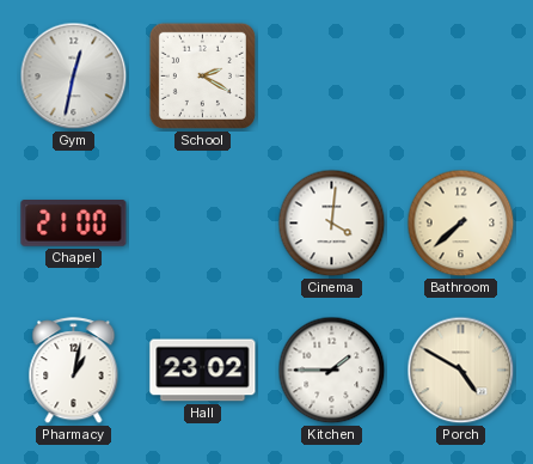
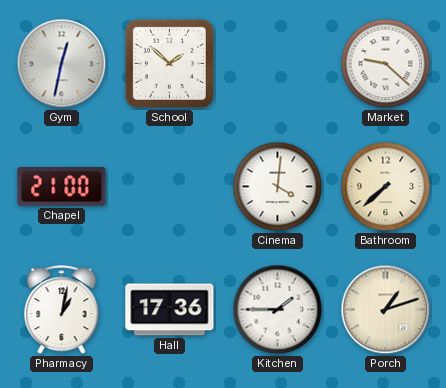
School: 2:20 -> 1:52
Market: none -> 9:22
Hall: 23:02 -> 17:36
Porch: 4:50 -> 1:12
